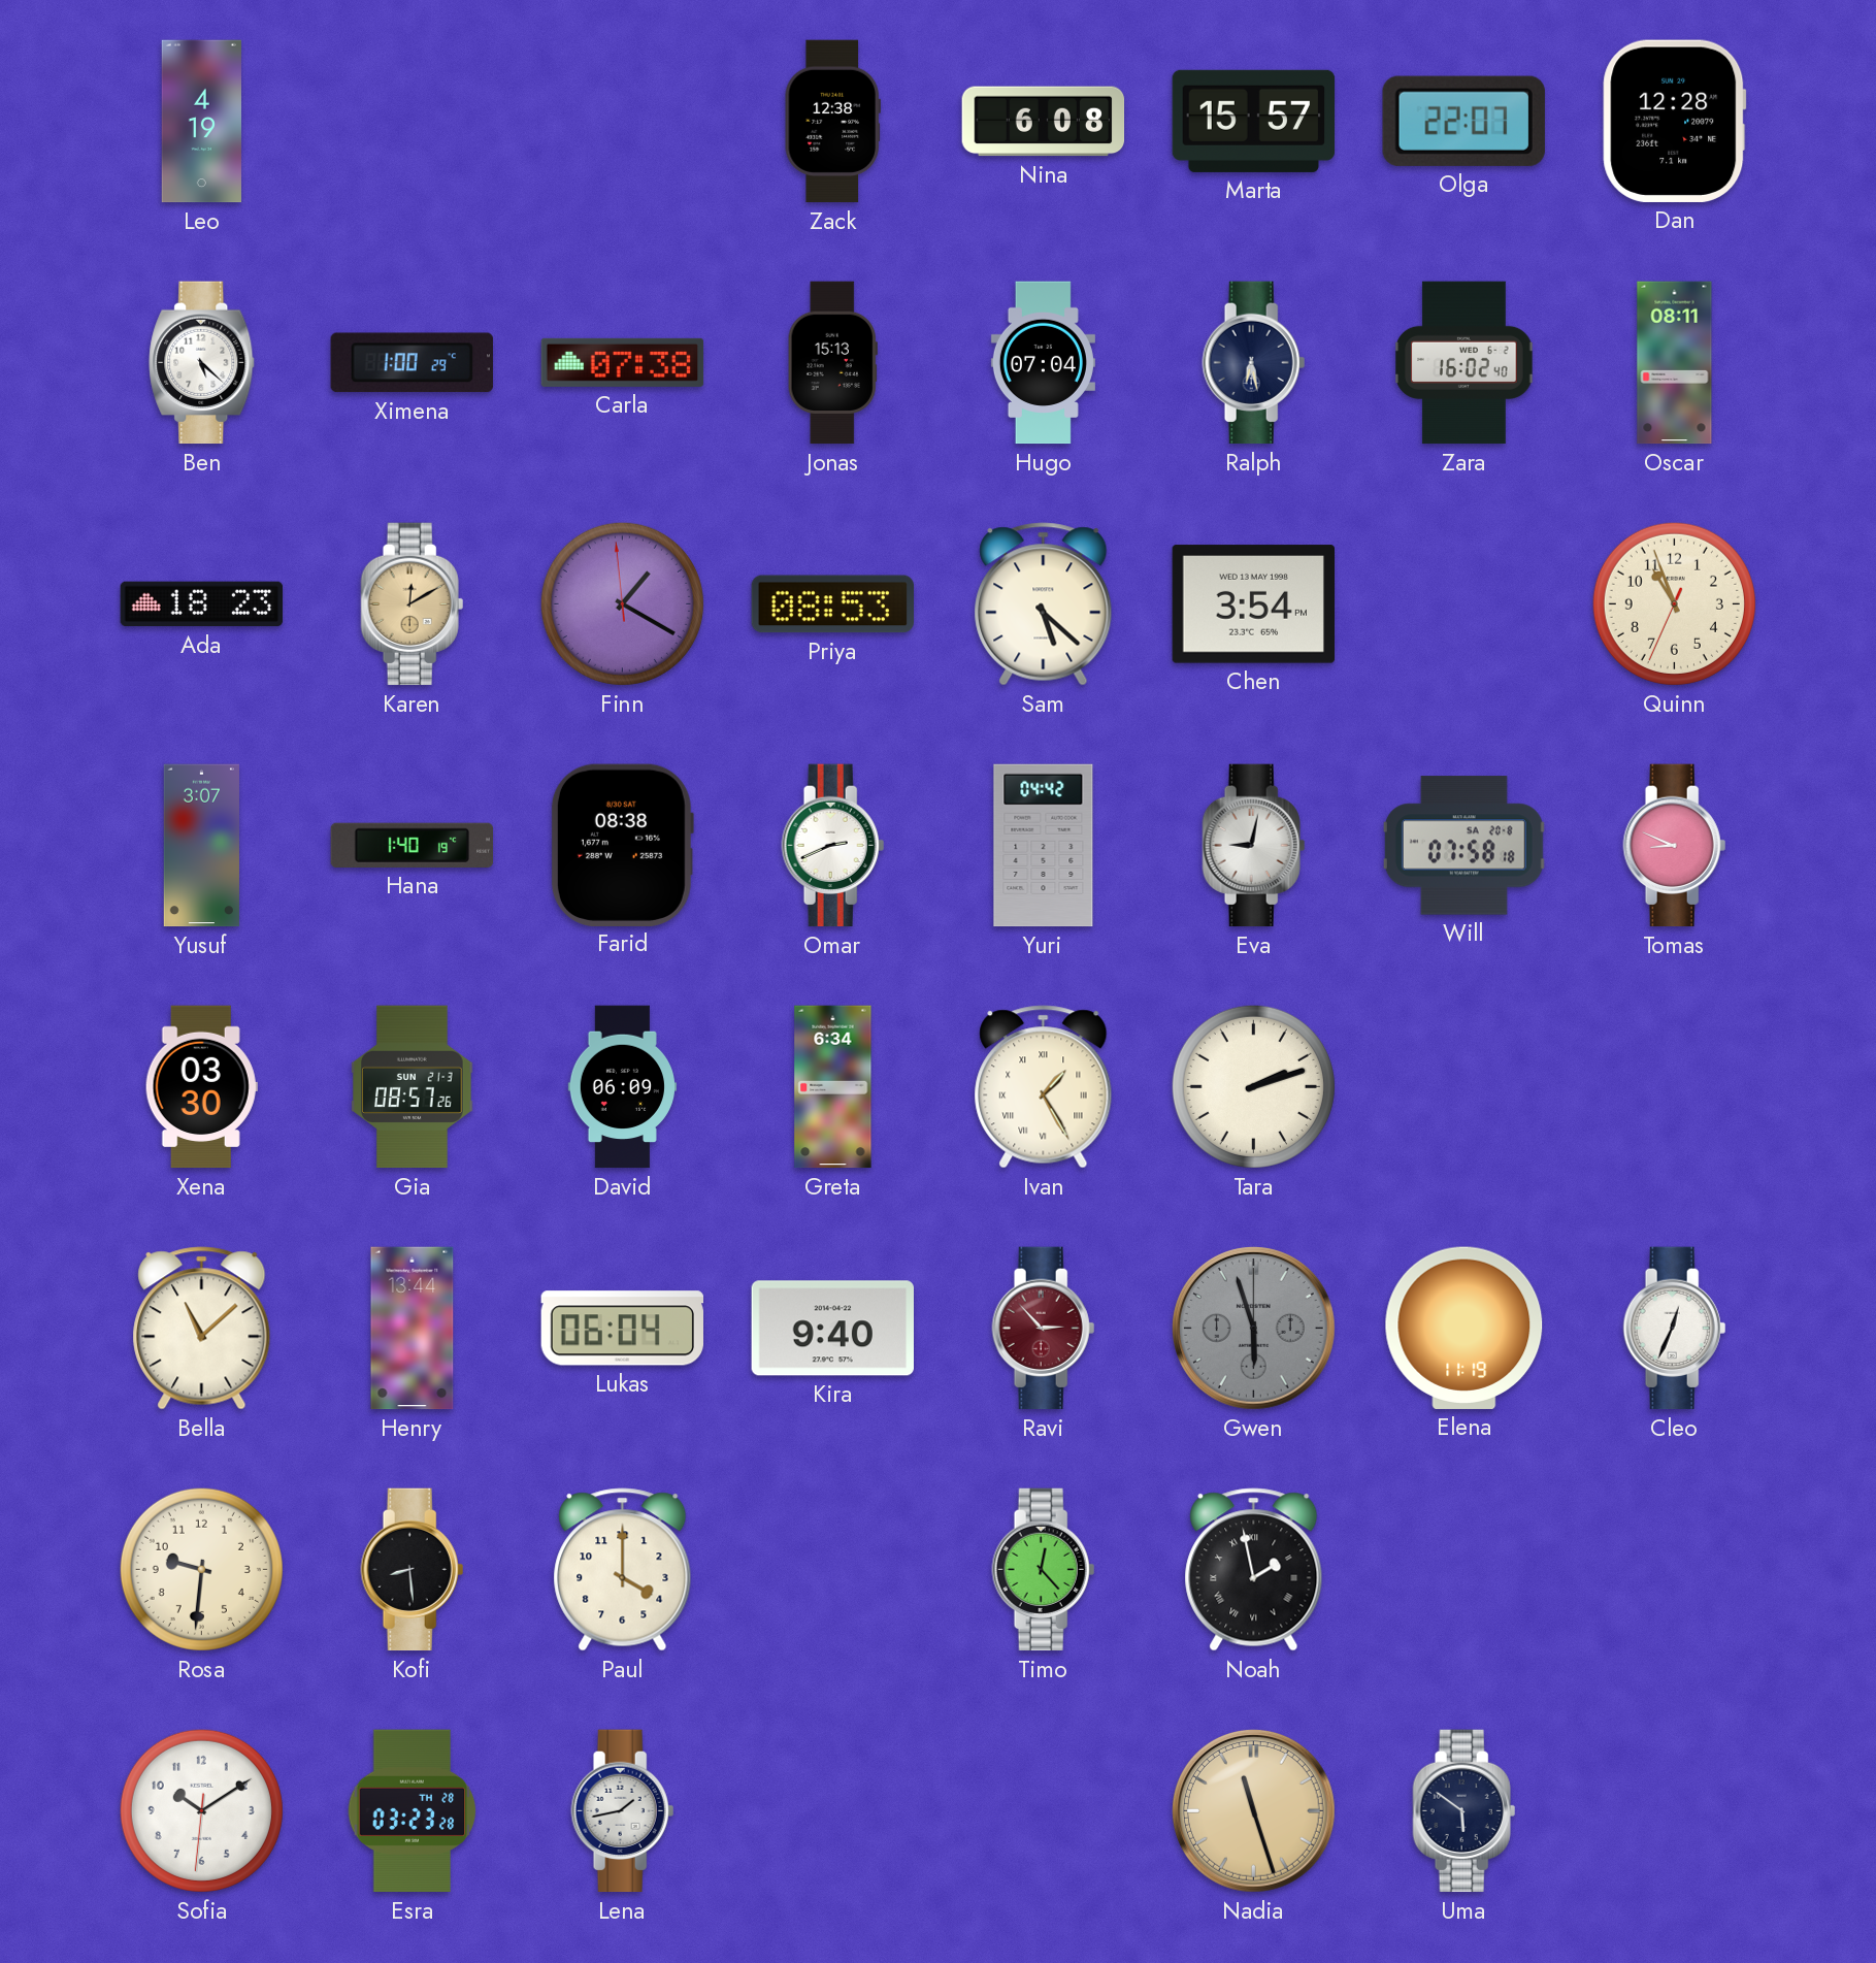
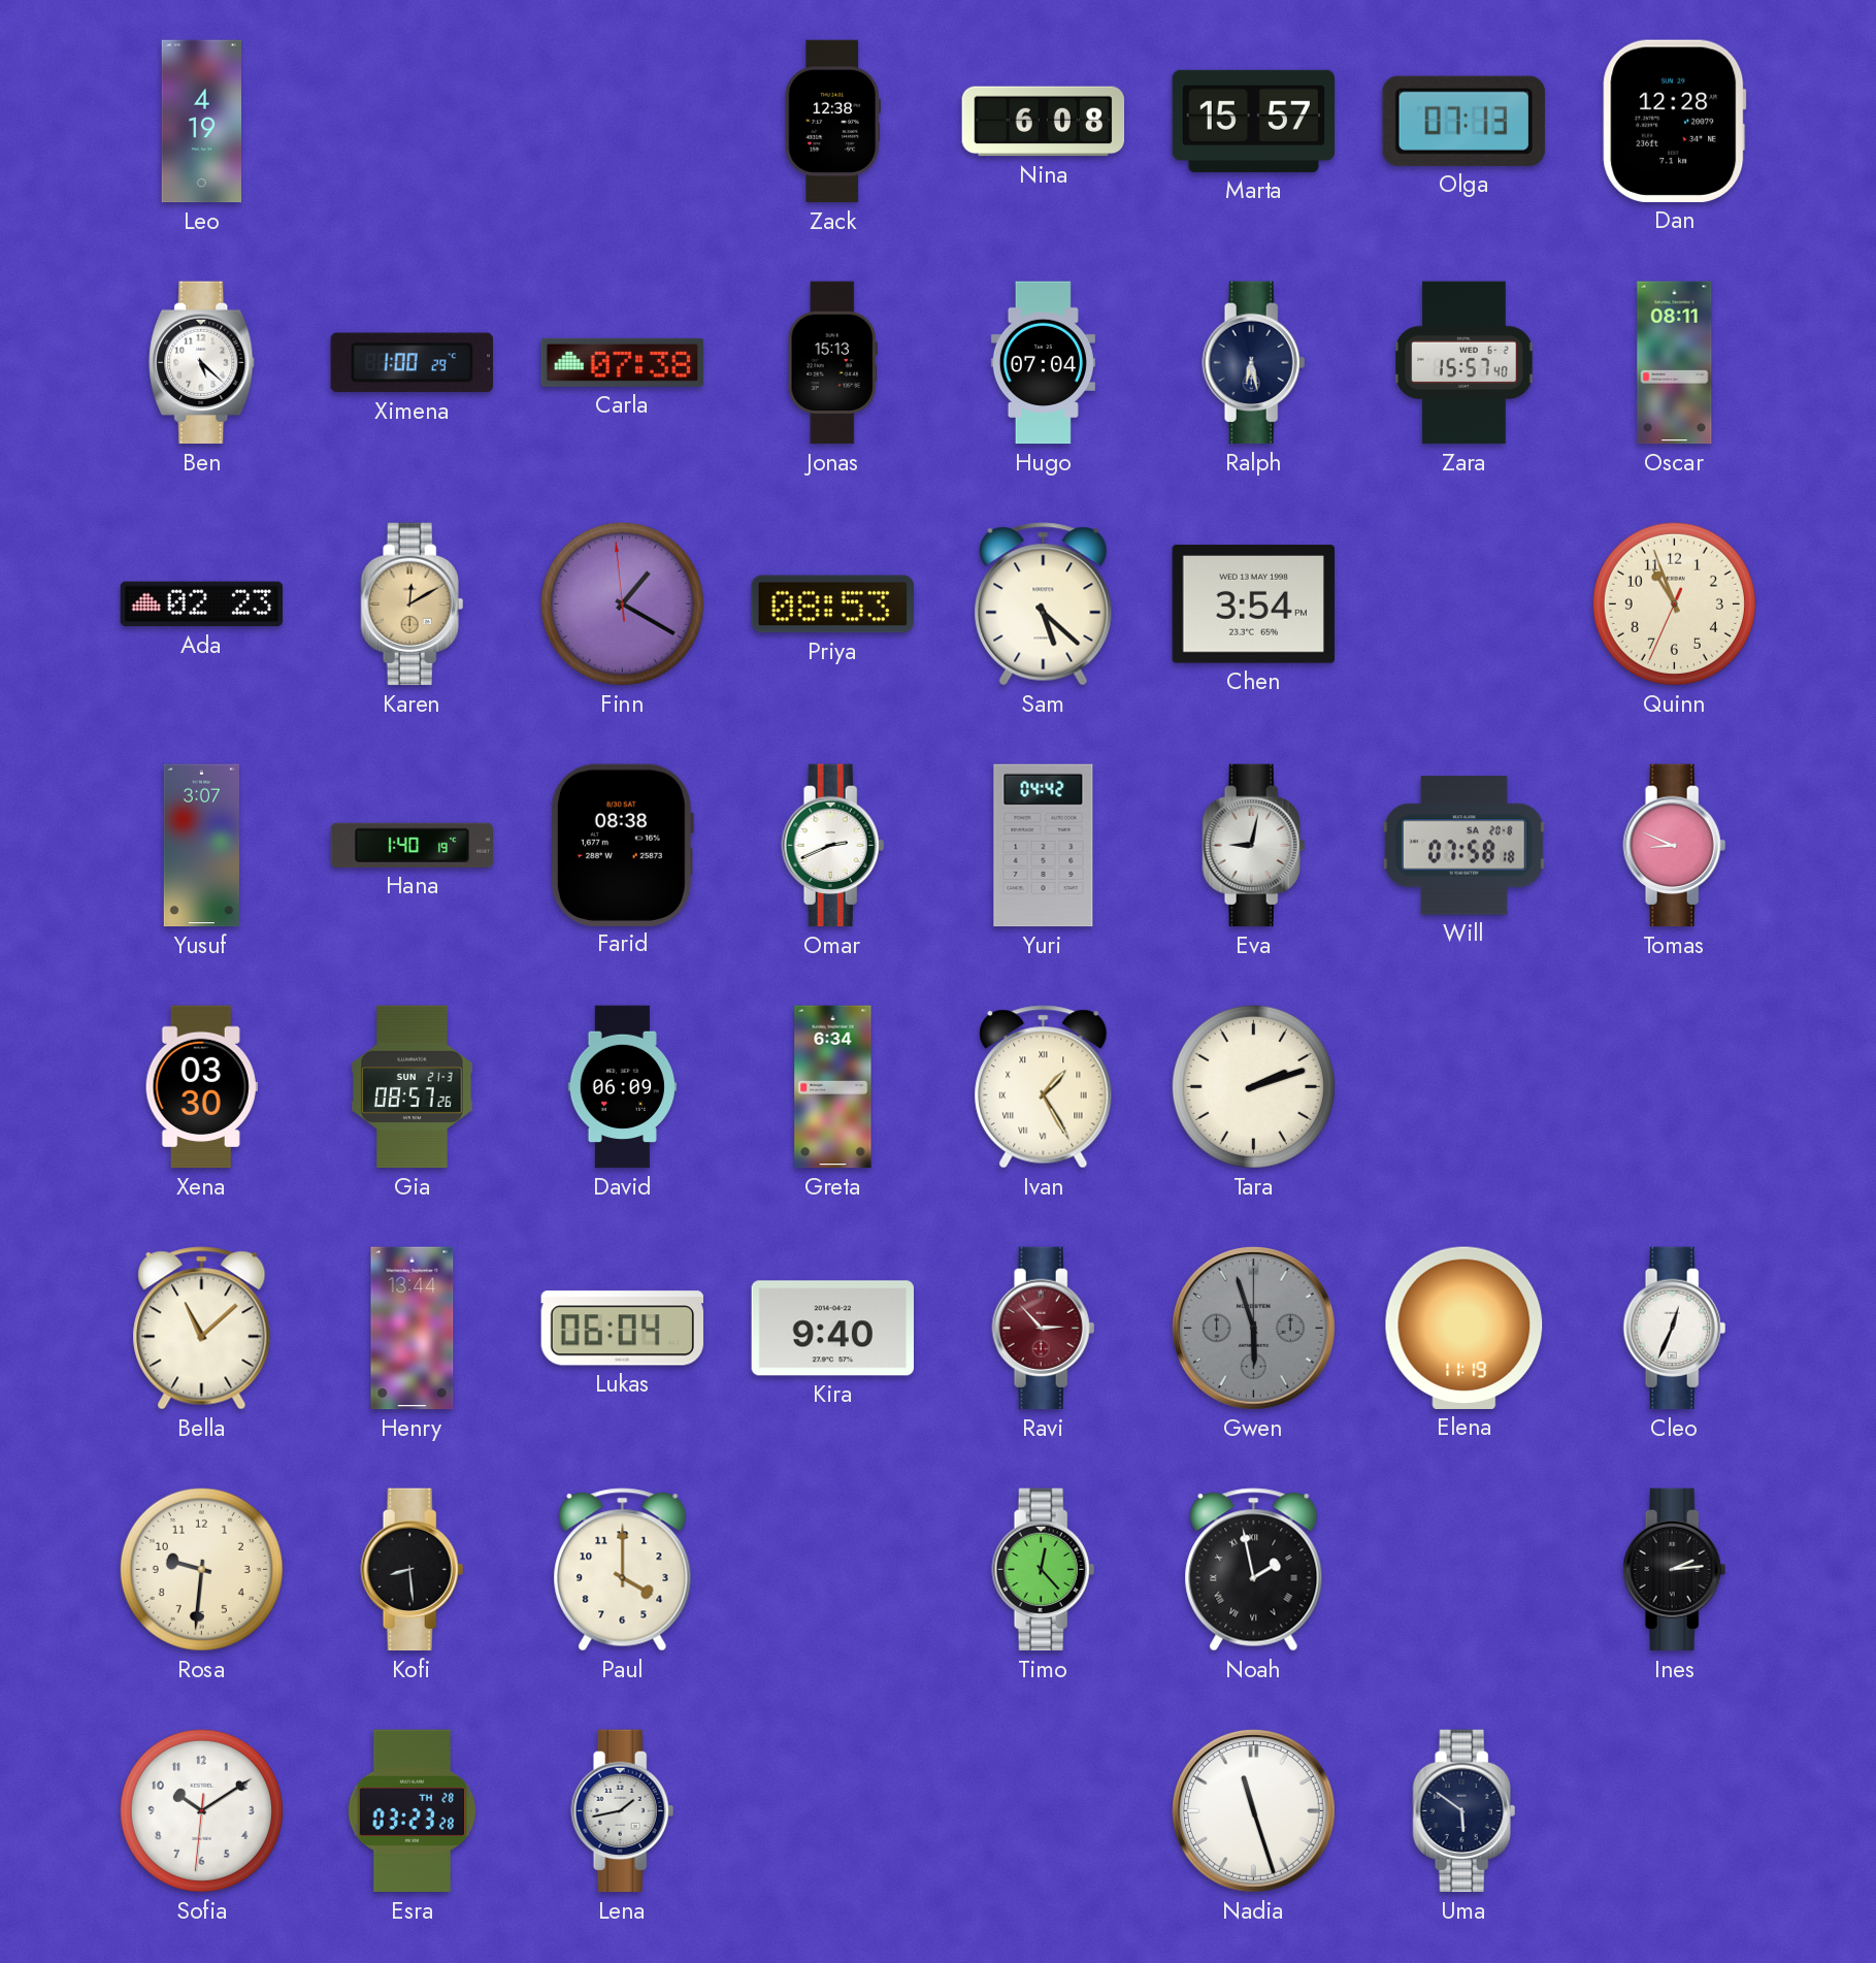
Olga: 22:07 -> 07:13
Zara: 16:02 -> 15:57
Ada: 18:23 -> 02:23
Ines: none -> 2:14
Nadia dial: champagne -> white
